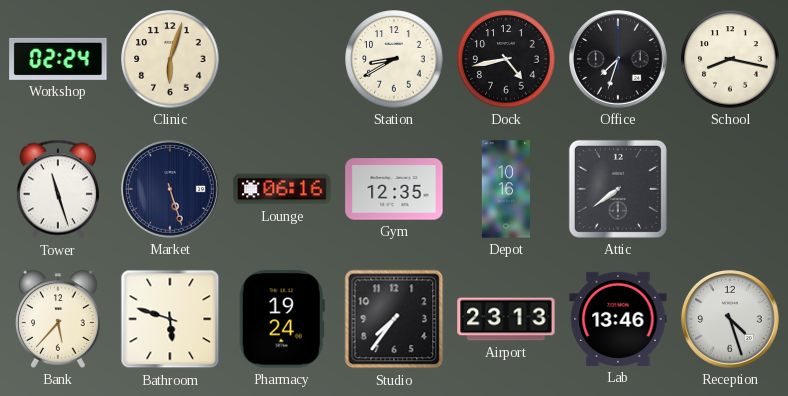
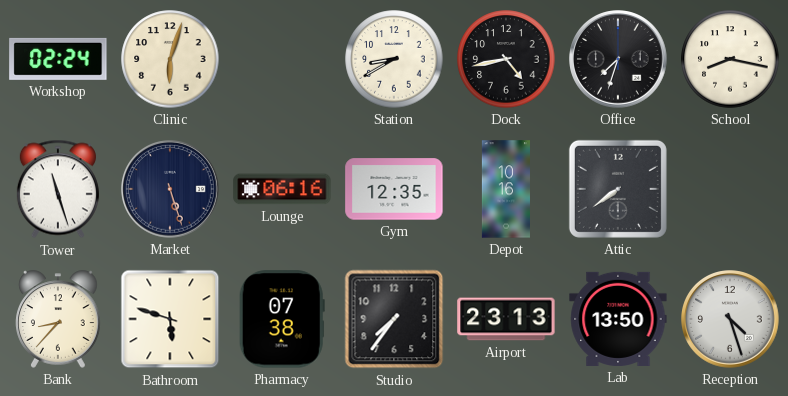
Bank: 5:37 -> 8:37
Pharmacy: 19:24 -> 07:38
Lab: 13:46 -> 13:50
